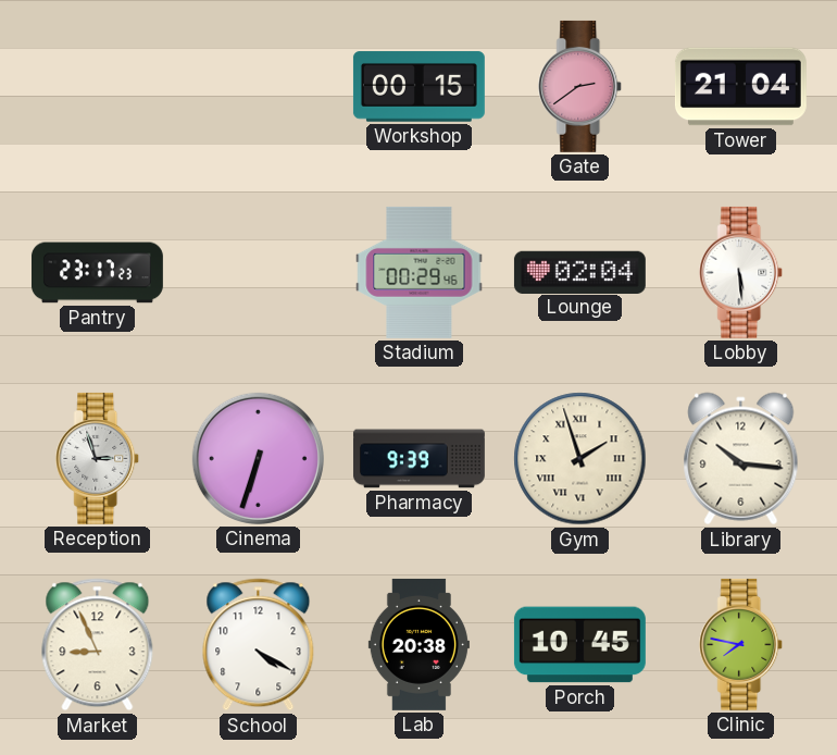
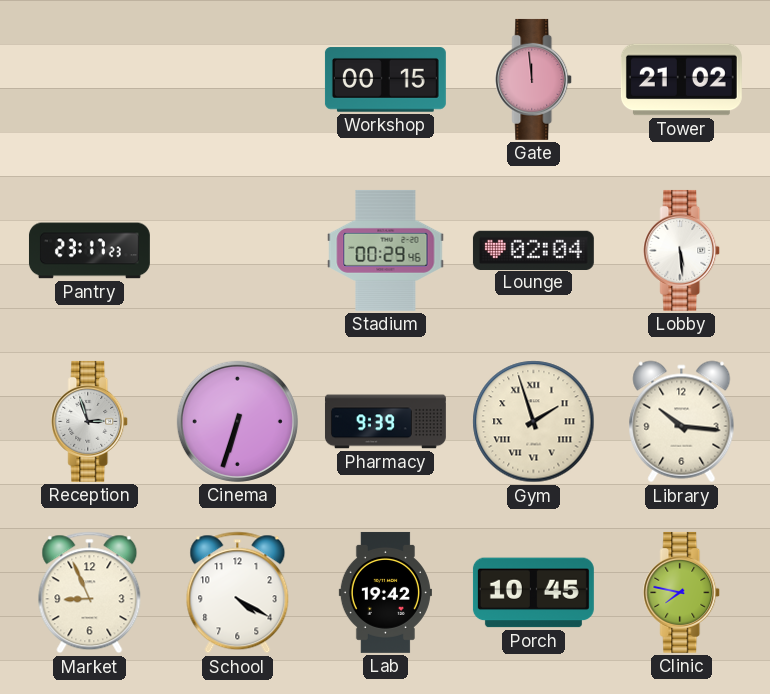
Gate: 2:39 -> 11:59
Tower: 21:04 -> 21:02
Lab: 20:38 -> 19:42
